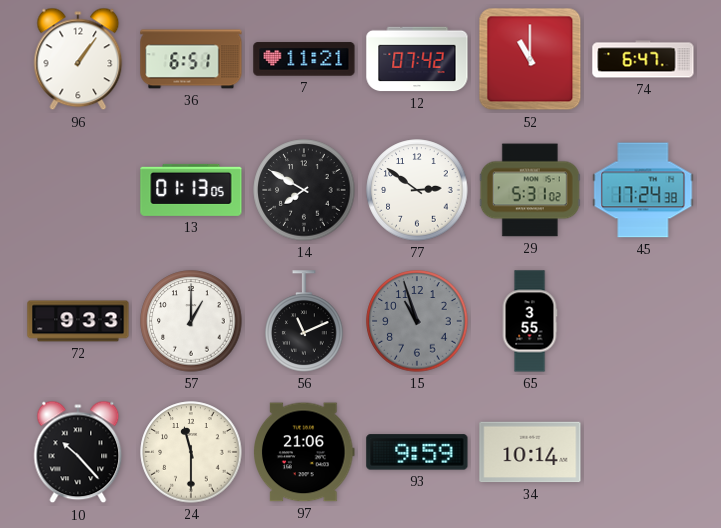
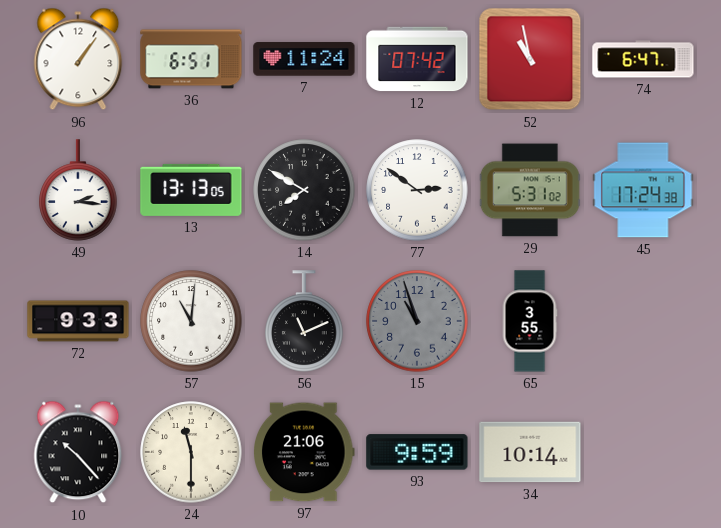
7: 11:21 -> 11:24
52: 11:00 -> 10:58
49: none -> 2:16
13: 01:13 -> 13:13
57: 1:00 -> 11:01
